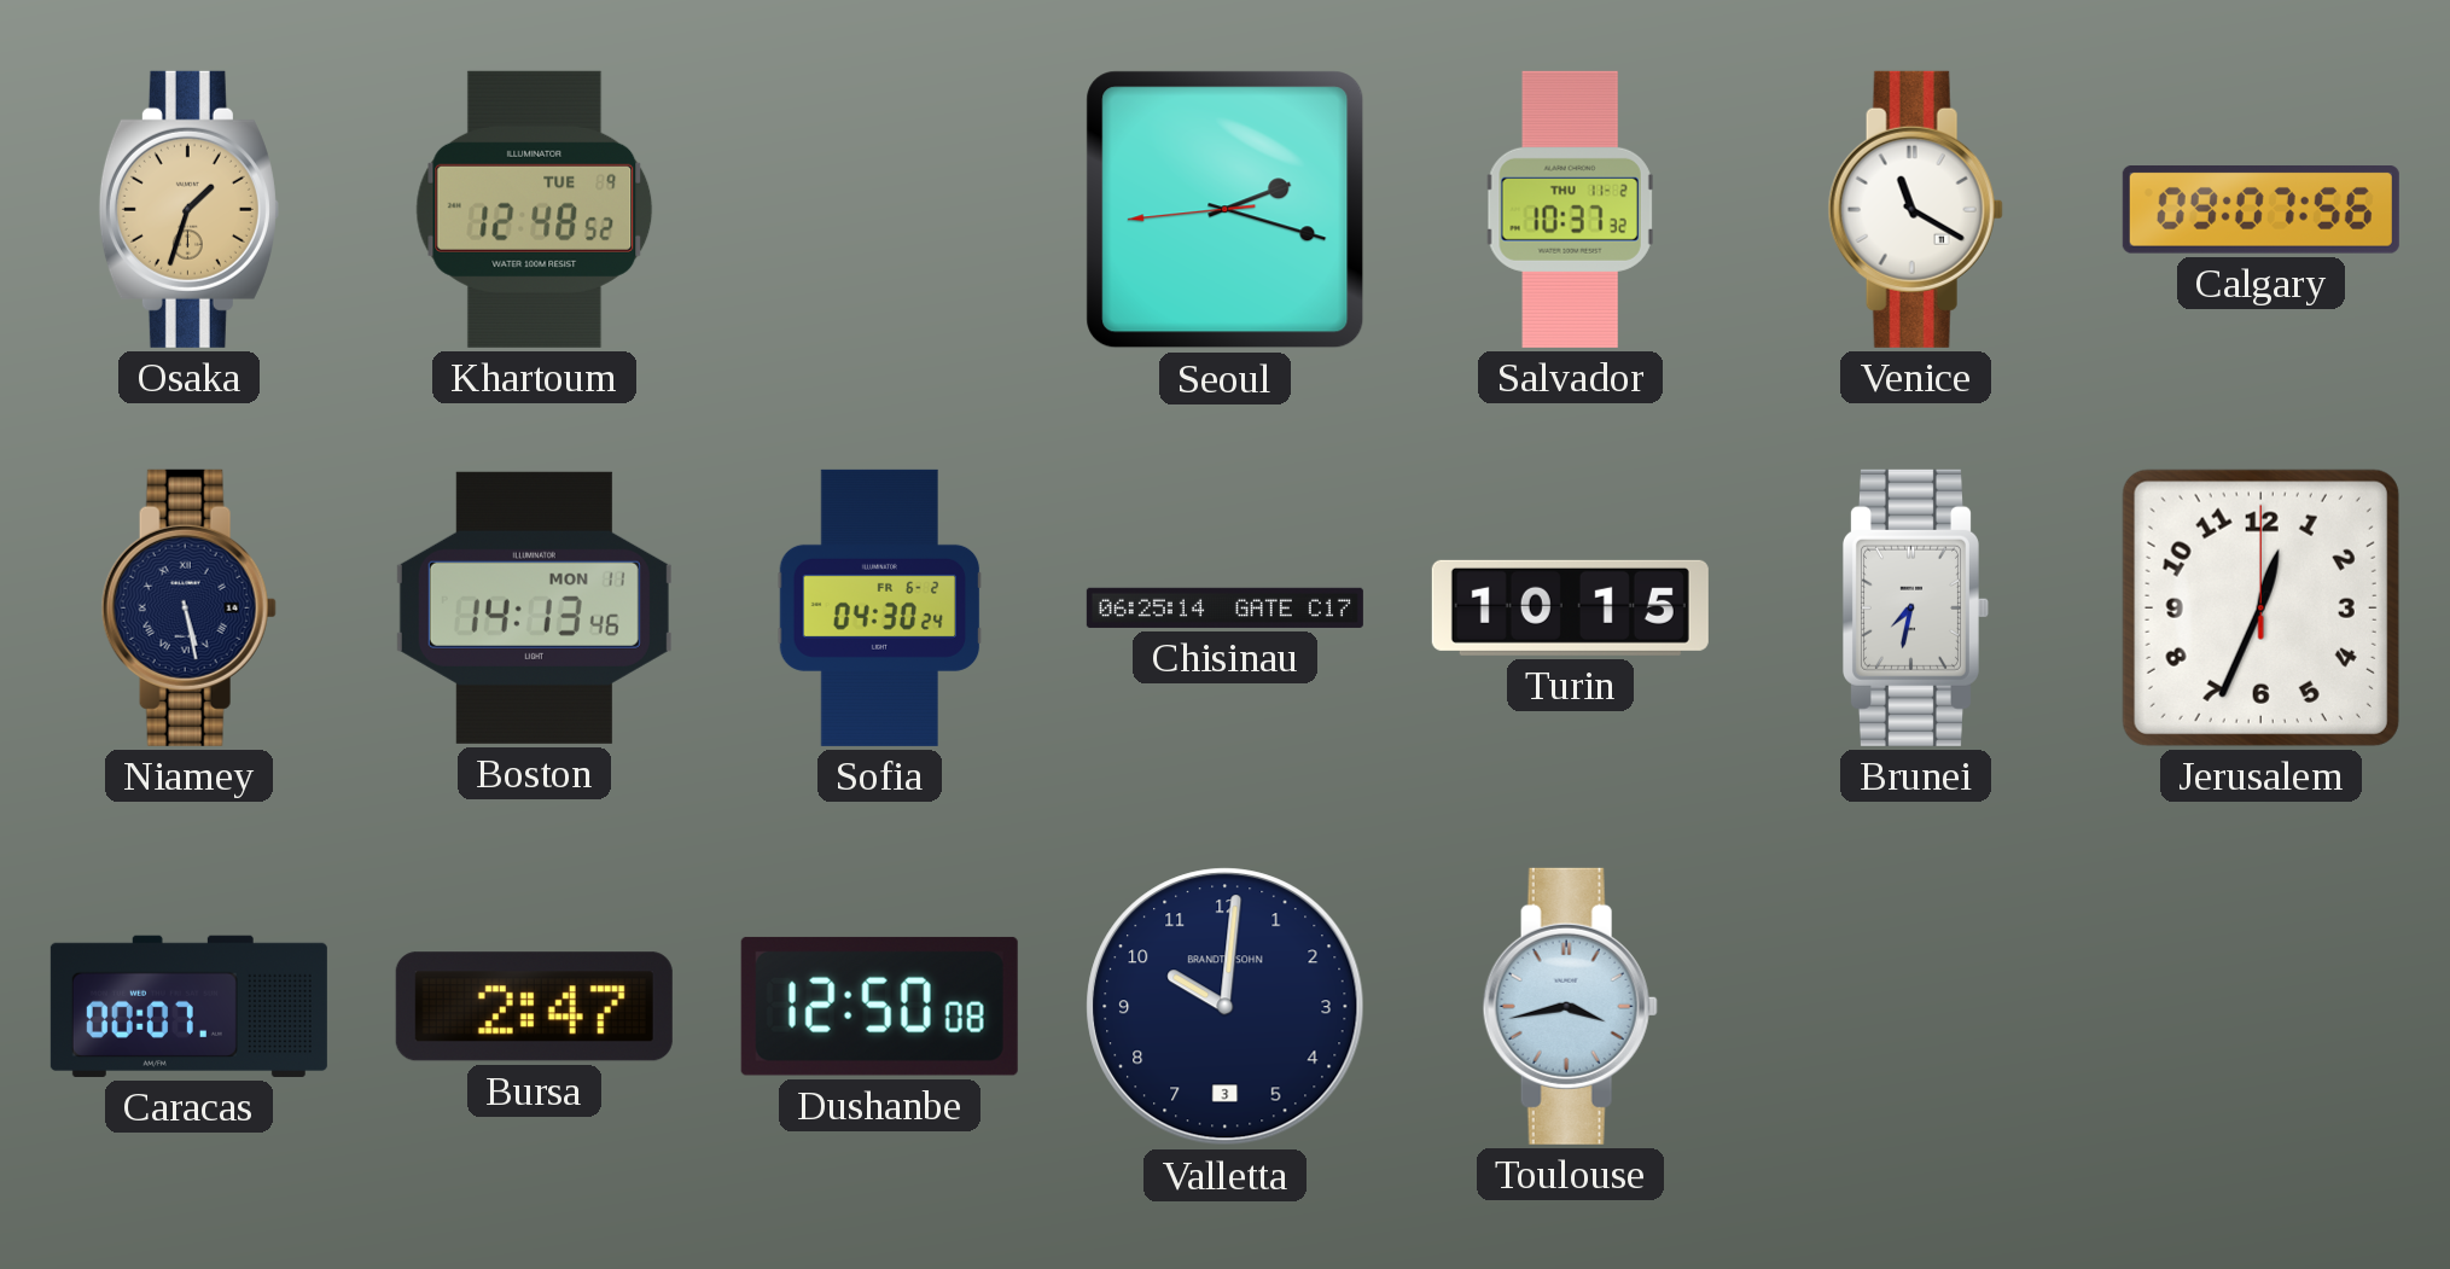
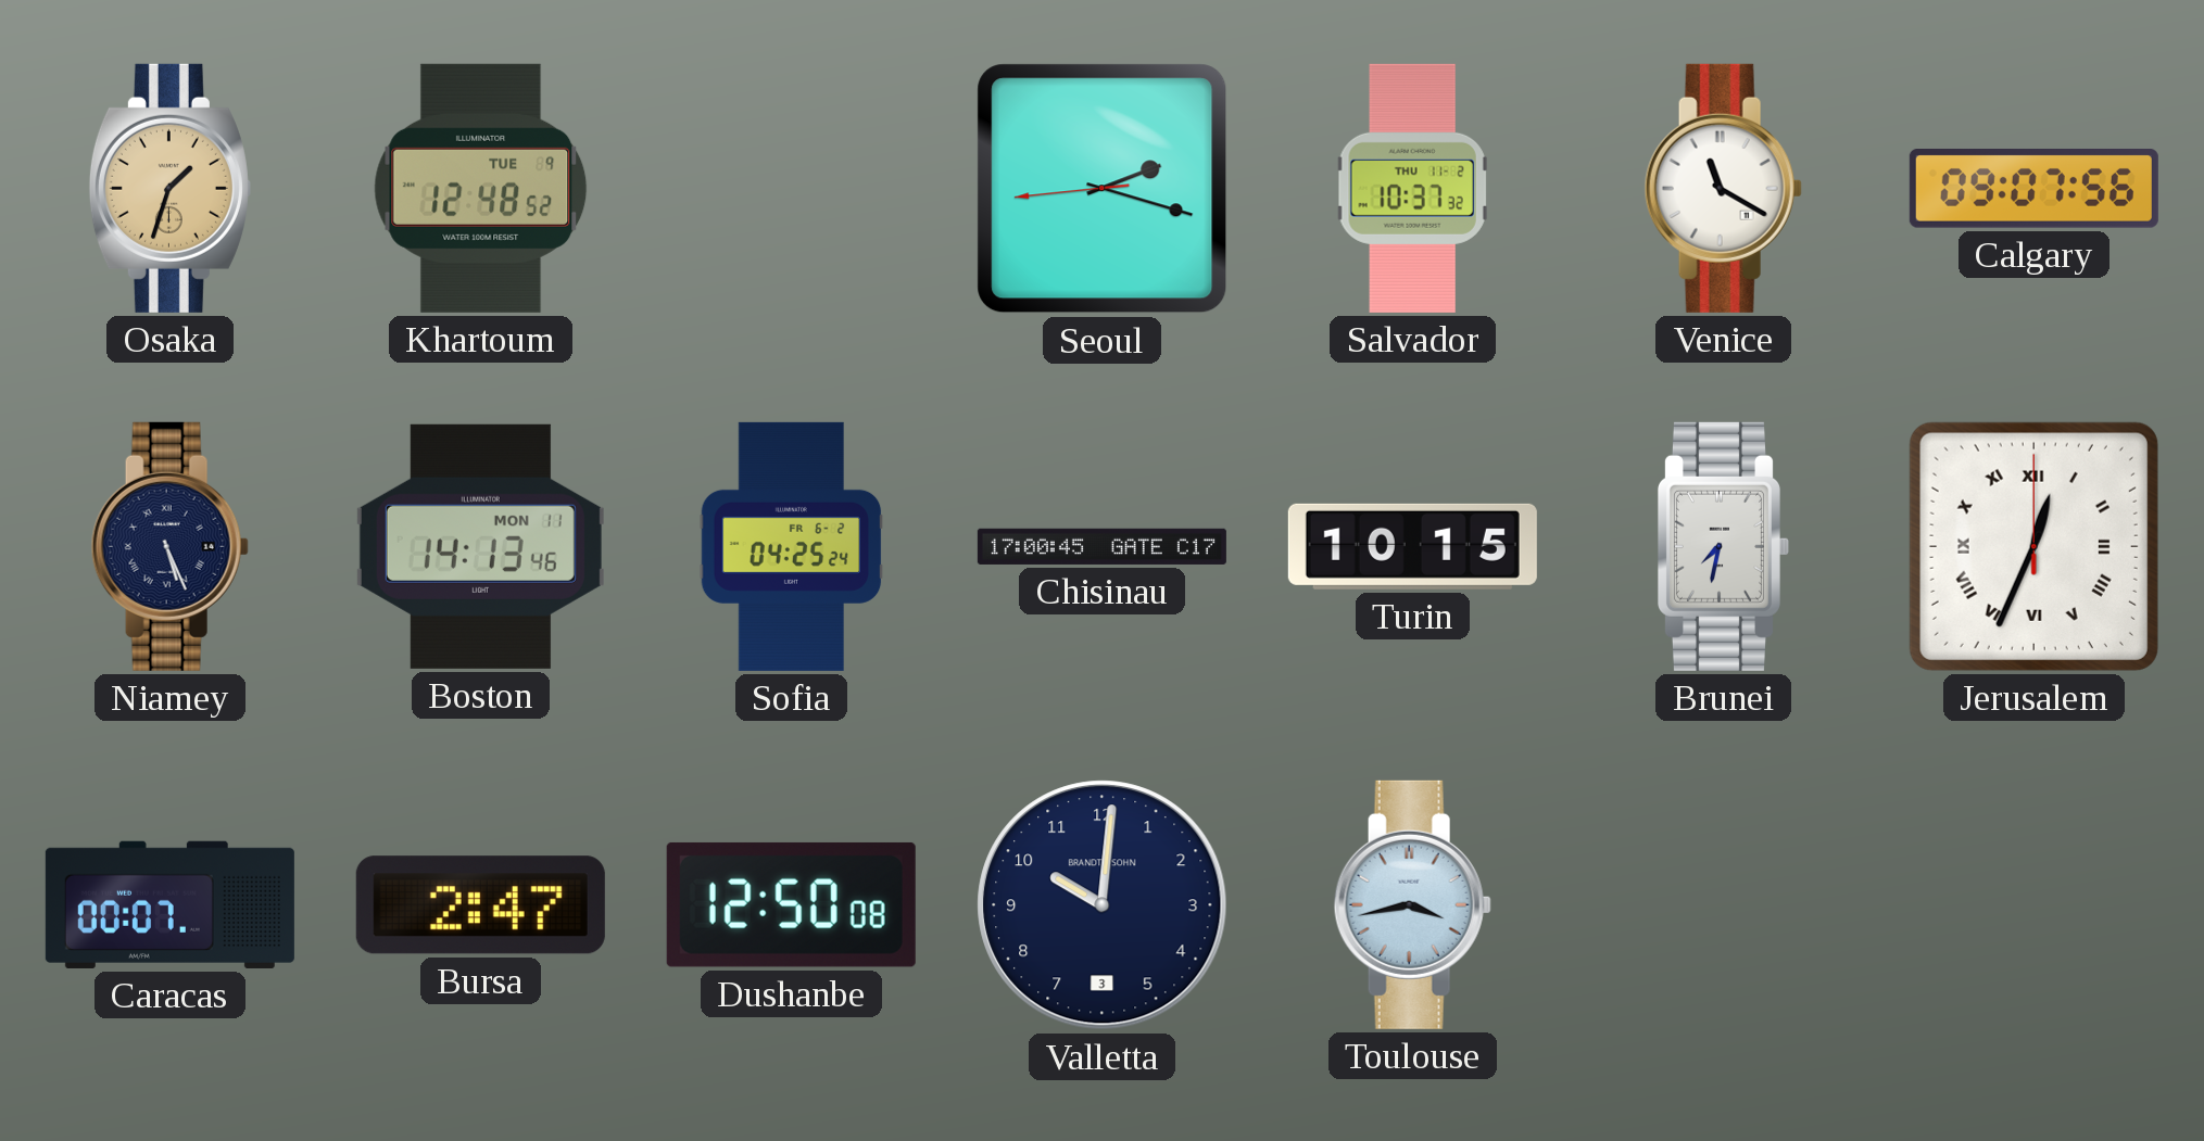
Niamey: 5:28 -> 5:26
Sofia: 04:30 -> 04:25
Chisinau: 06:25 -> 17:00
Jerusalem numerals: Arabic -> Roman
